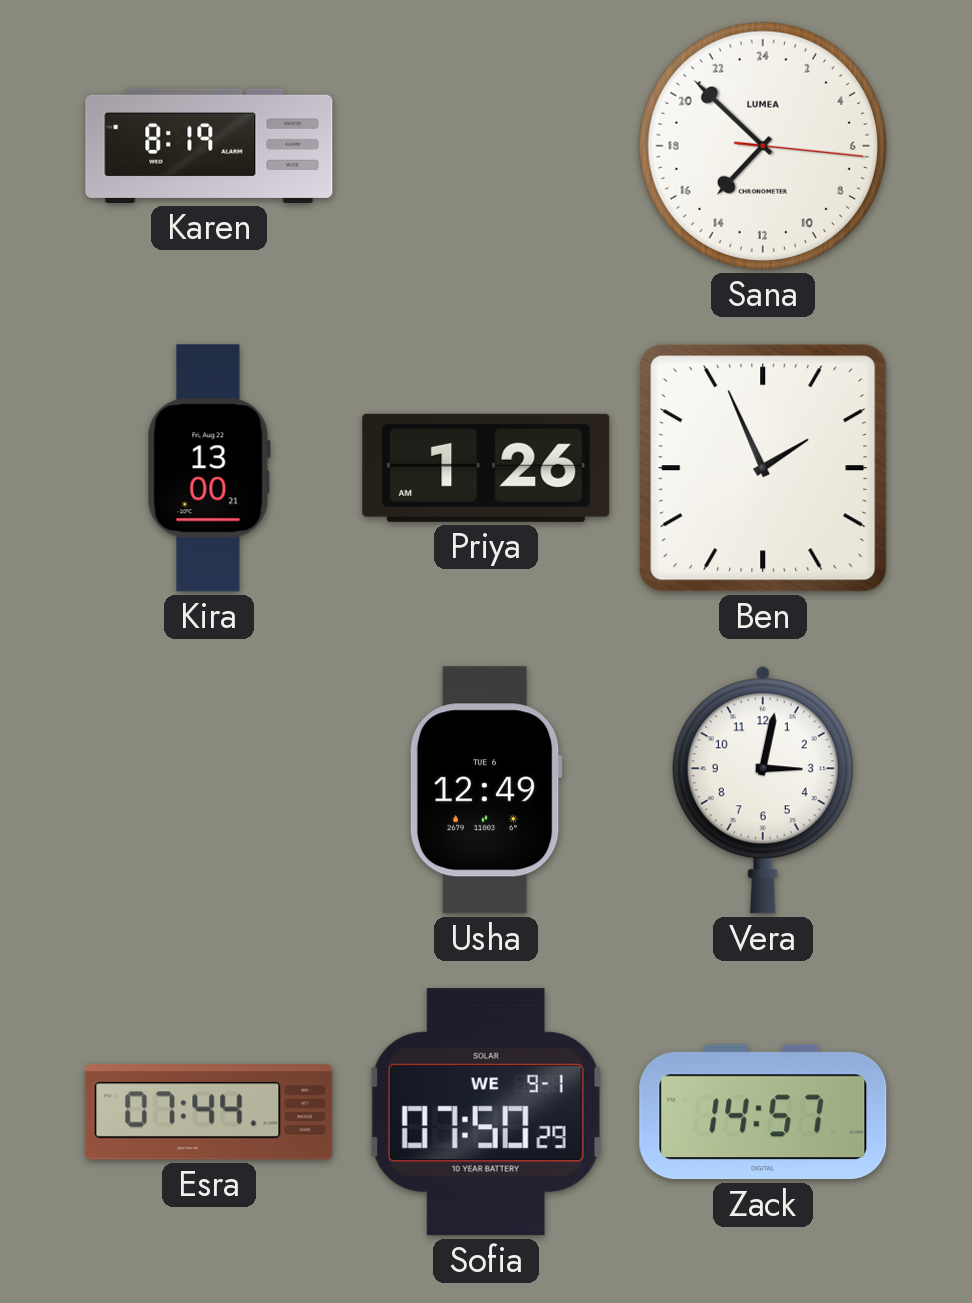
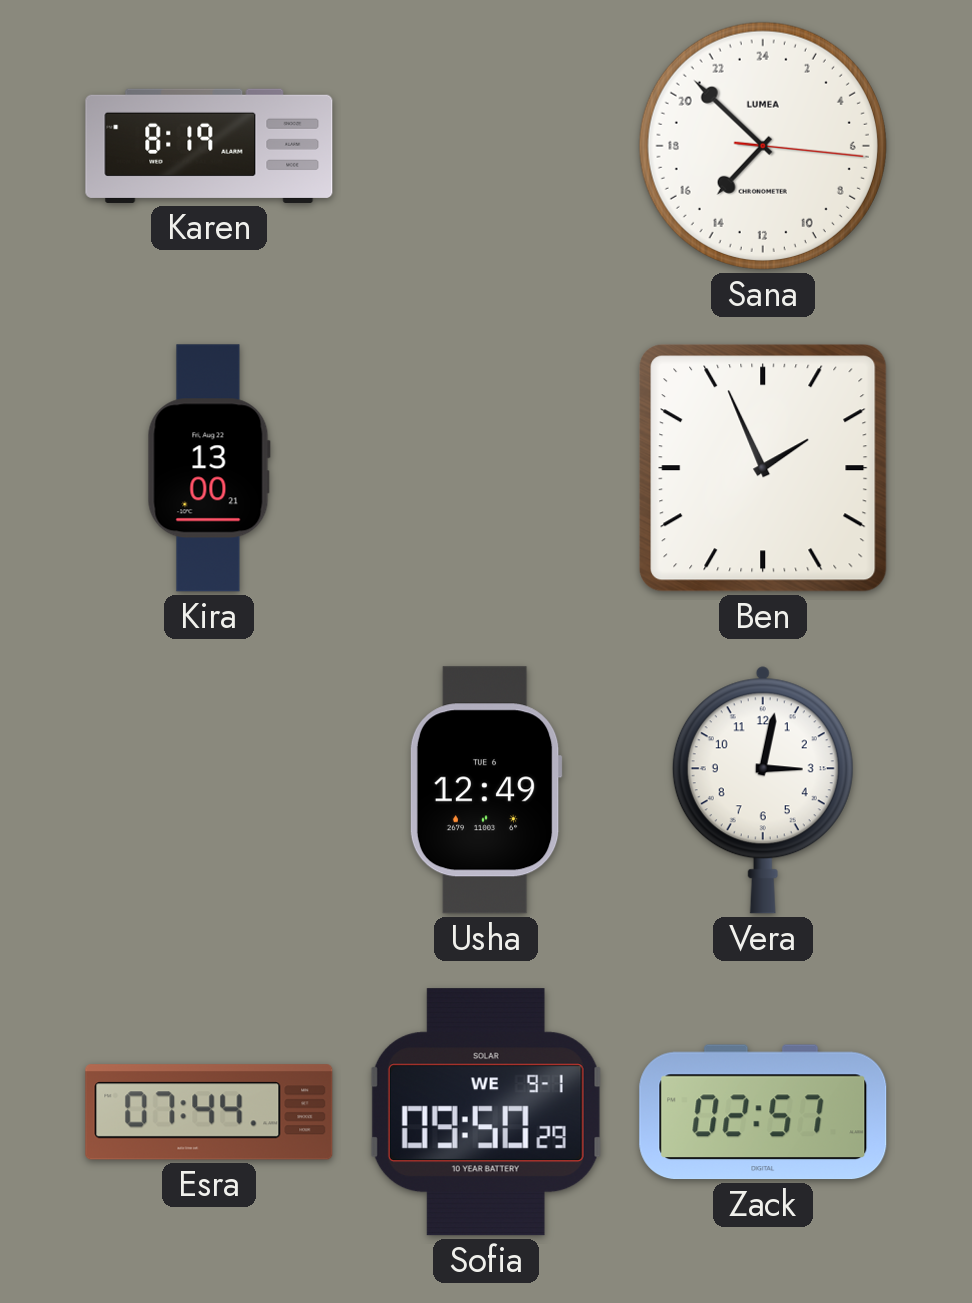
Priya: 1:26 -> none
Sofia: 07:50 -> 09:50
Zack: 14:57 -> 02:57
